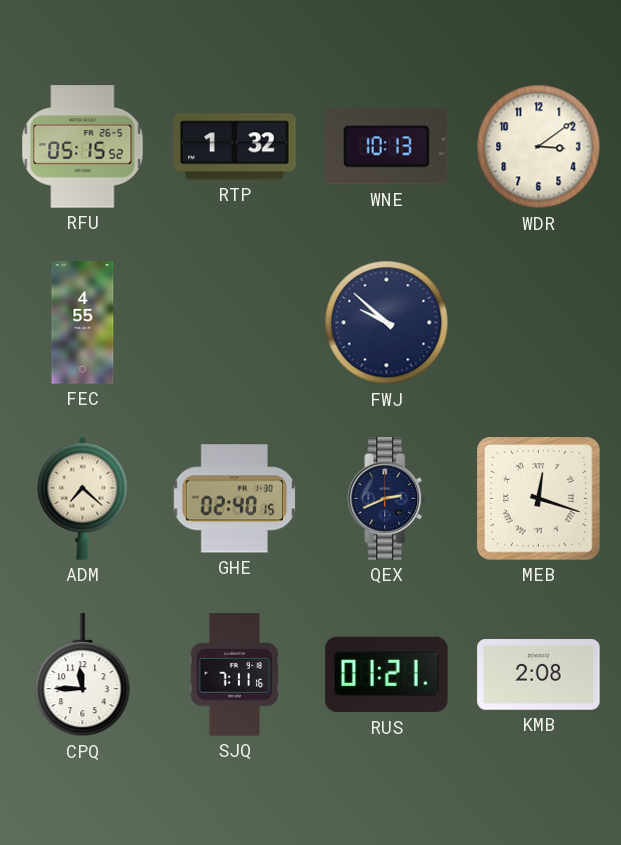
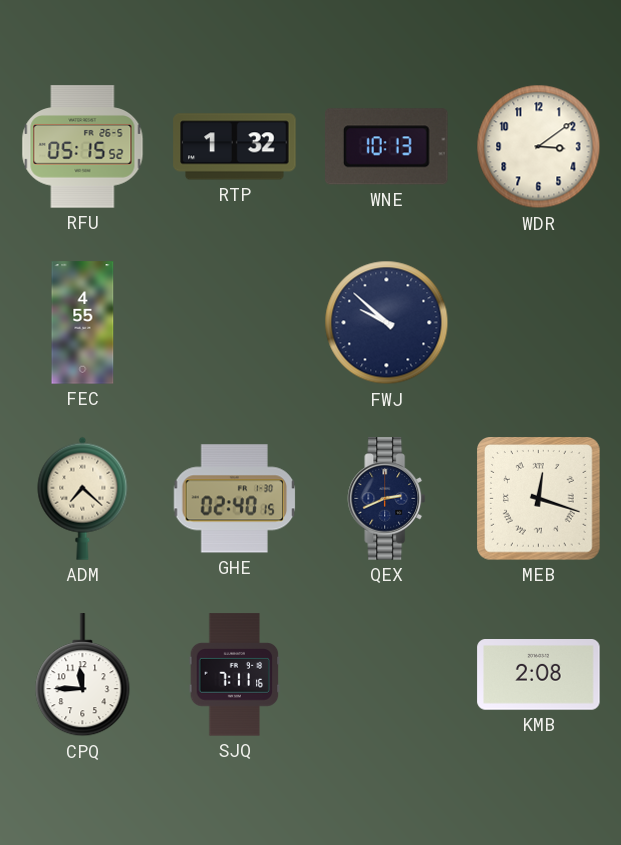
RUS: 01:21 -> none
